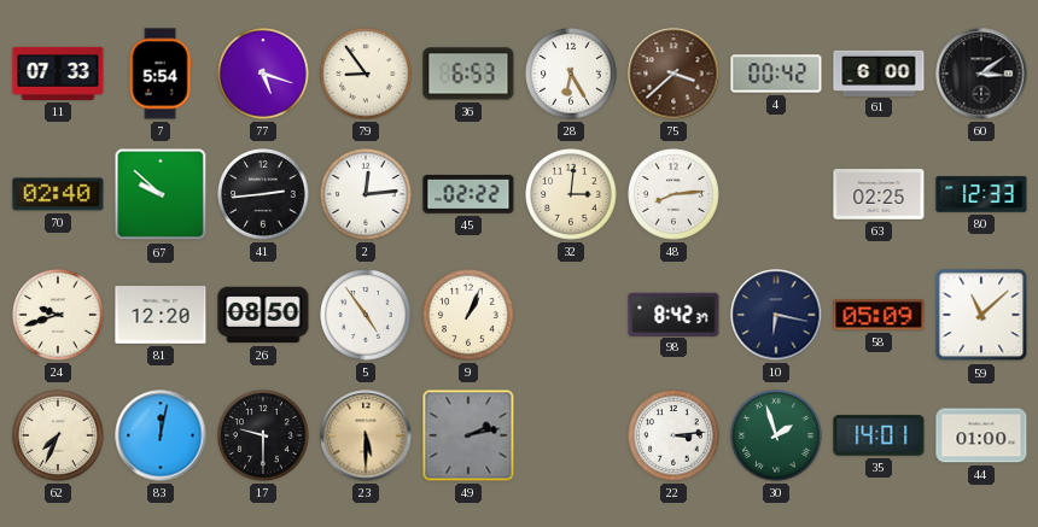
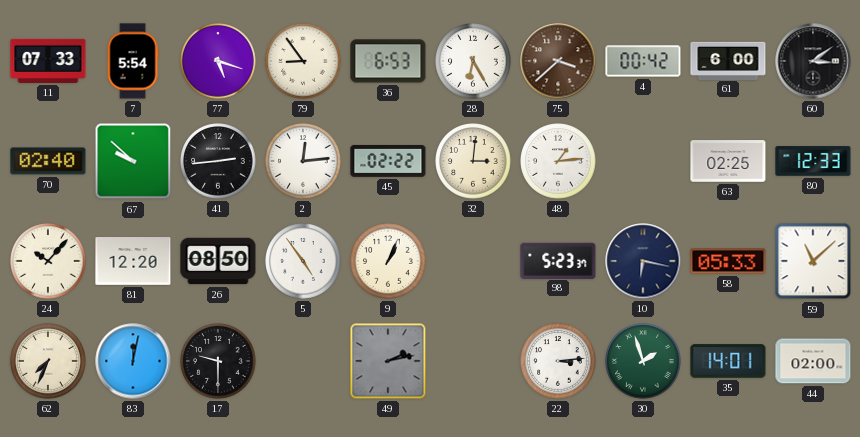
48: 8:14 -> 1:14
24: 9:42 -> 10:07
98: 8:42 -> 5:23
58: 05:09 -> 05:33
23: 5:30 -> none
44: 01:00 -> 02:00
